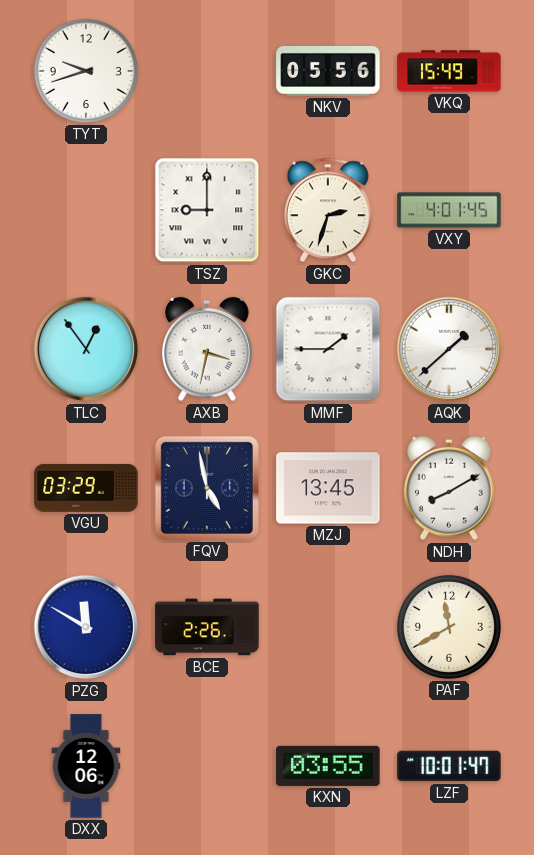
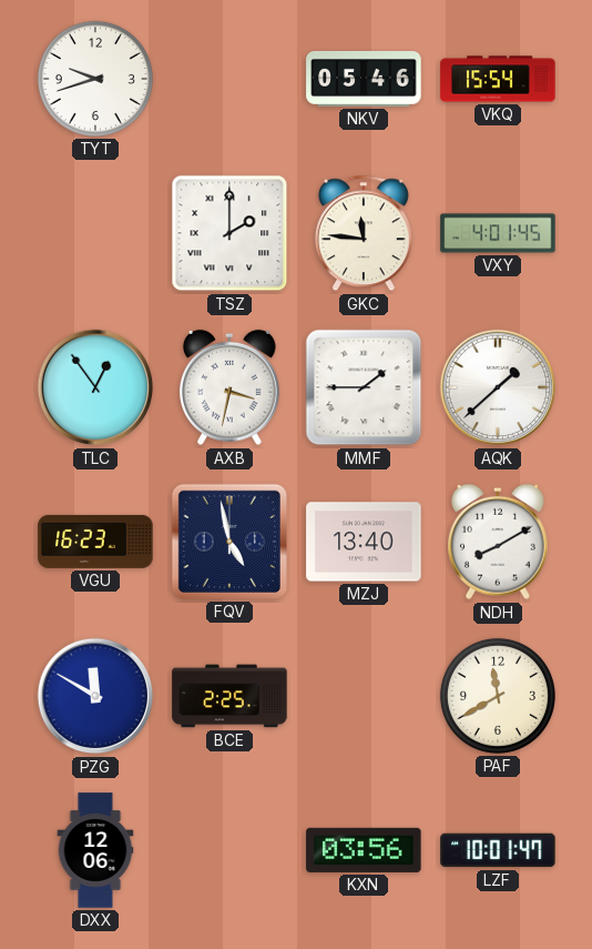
NKV: 05:56 -> 05:46
VKQ: 15:49 -> 15:54
TSZ: 9:00 -> 2:00
GKC: 2:33 -> 11:46
VGU: 03:29 -> 16:23
MZJ: 13:45 -> 13:40
BCE: 2:26 -> 2:25
KXN: 03:55 -> 03:56
